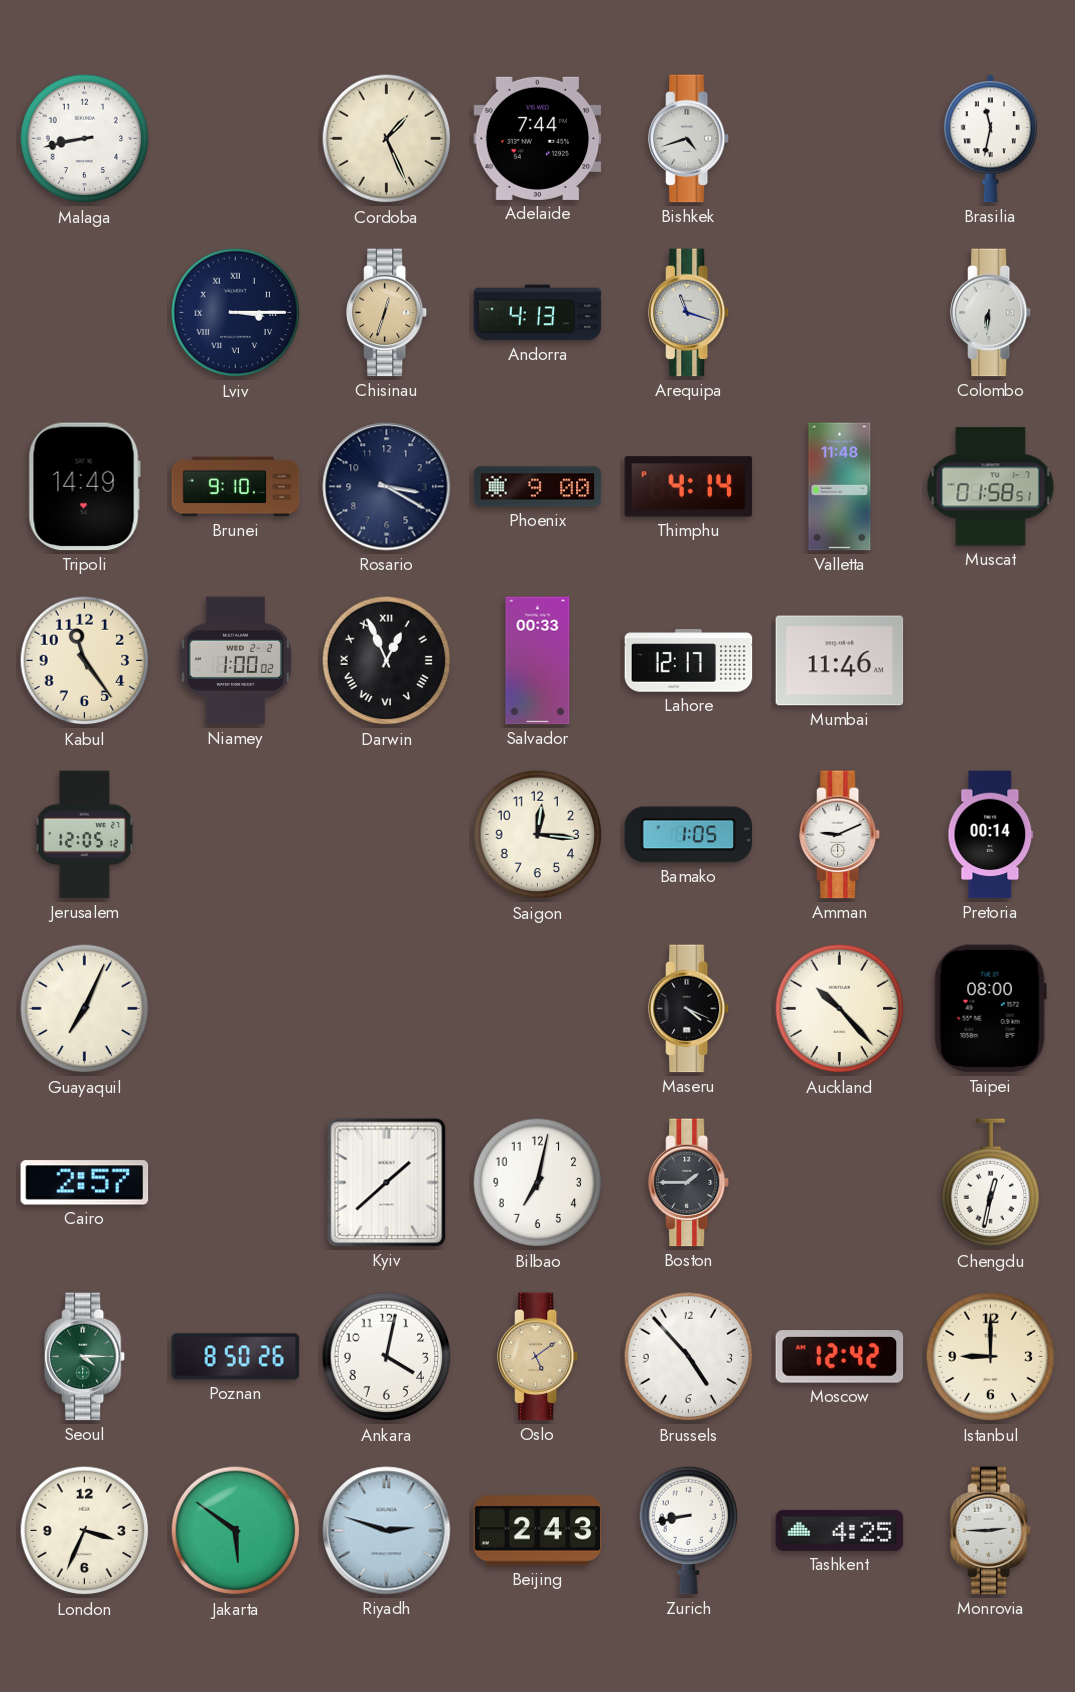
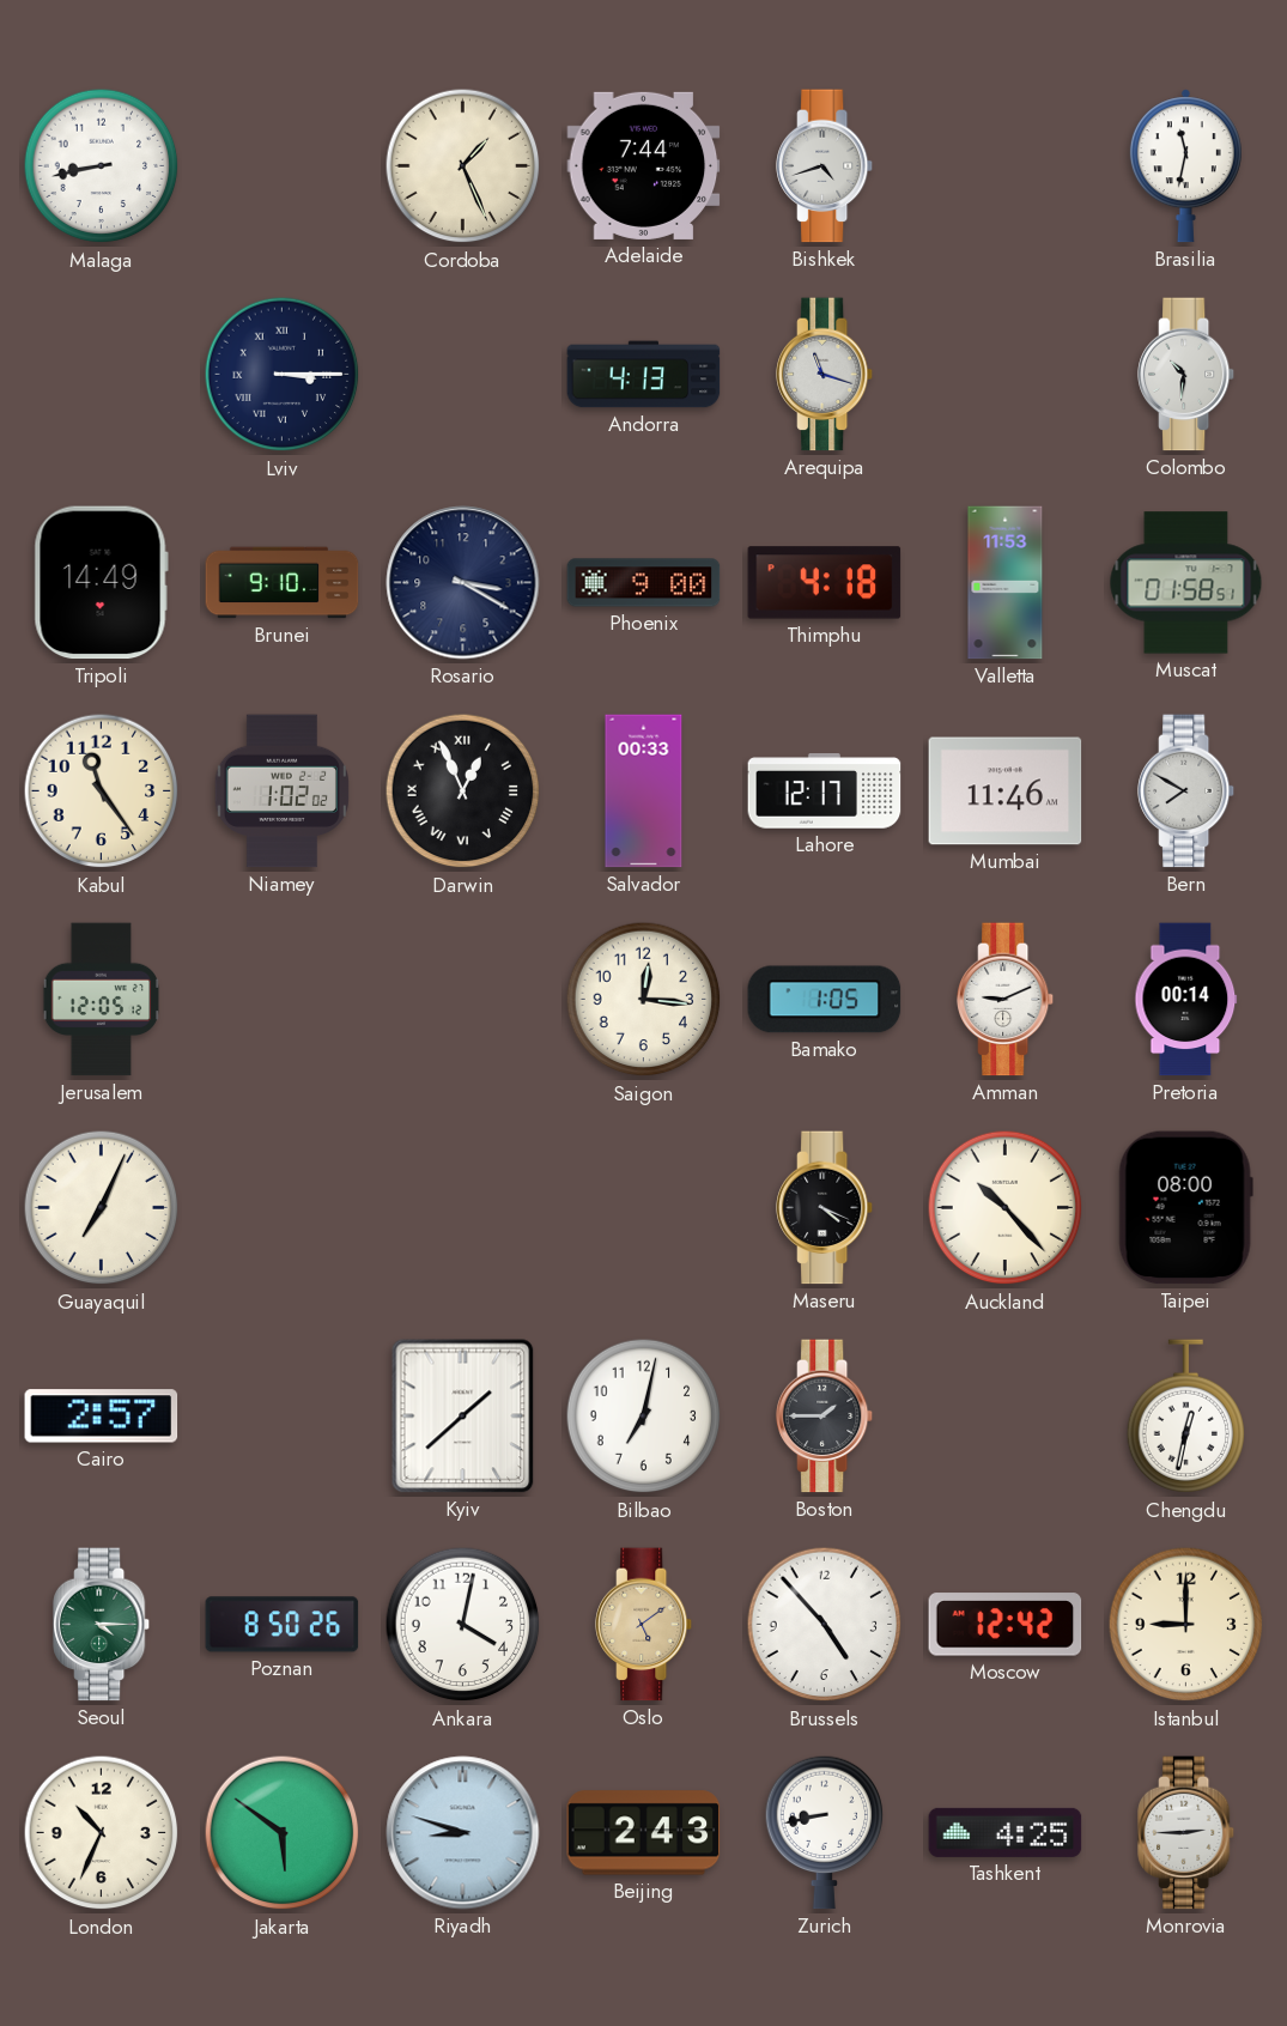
Chisinau: 12:33 -> none
Colombo: 6:31 -> 10:31
Thimphu: 4:14 -> 4:18
Valletta: 11:48 -> 11:53
Niamey: 1:00 -> 1:02
Bern: none -> 7:50
London: 3:34 -> 10:34
Riyadh: 2:48 -> 8:48
